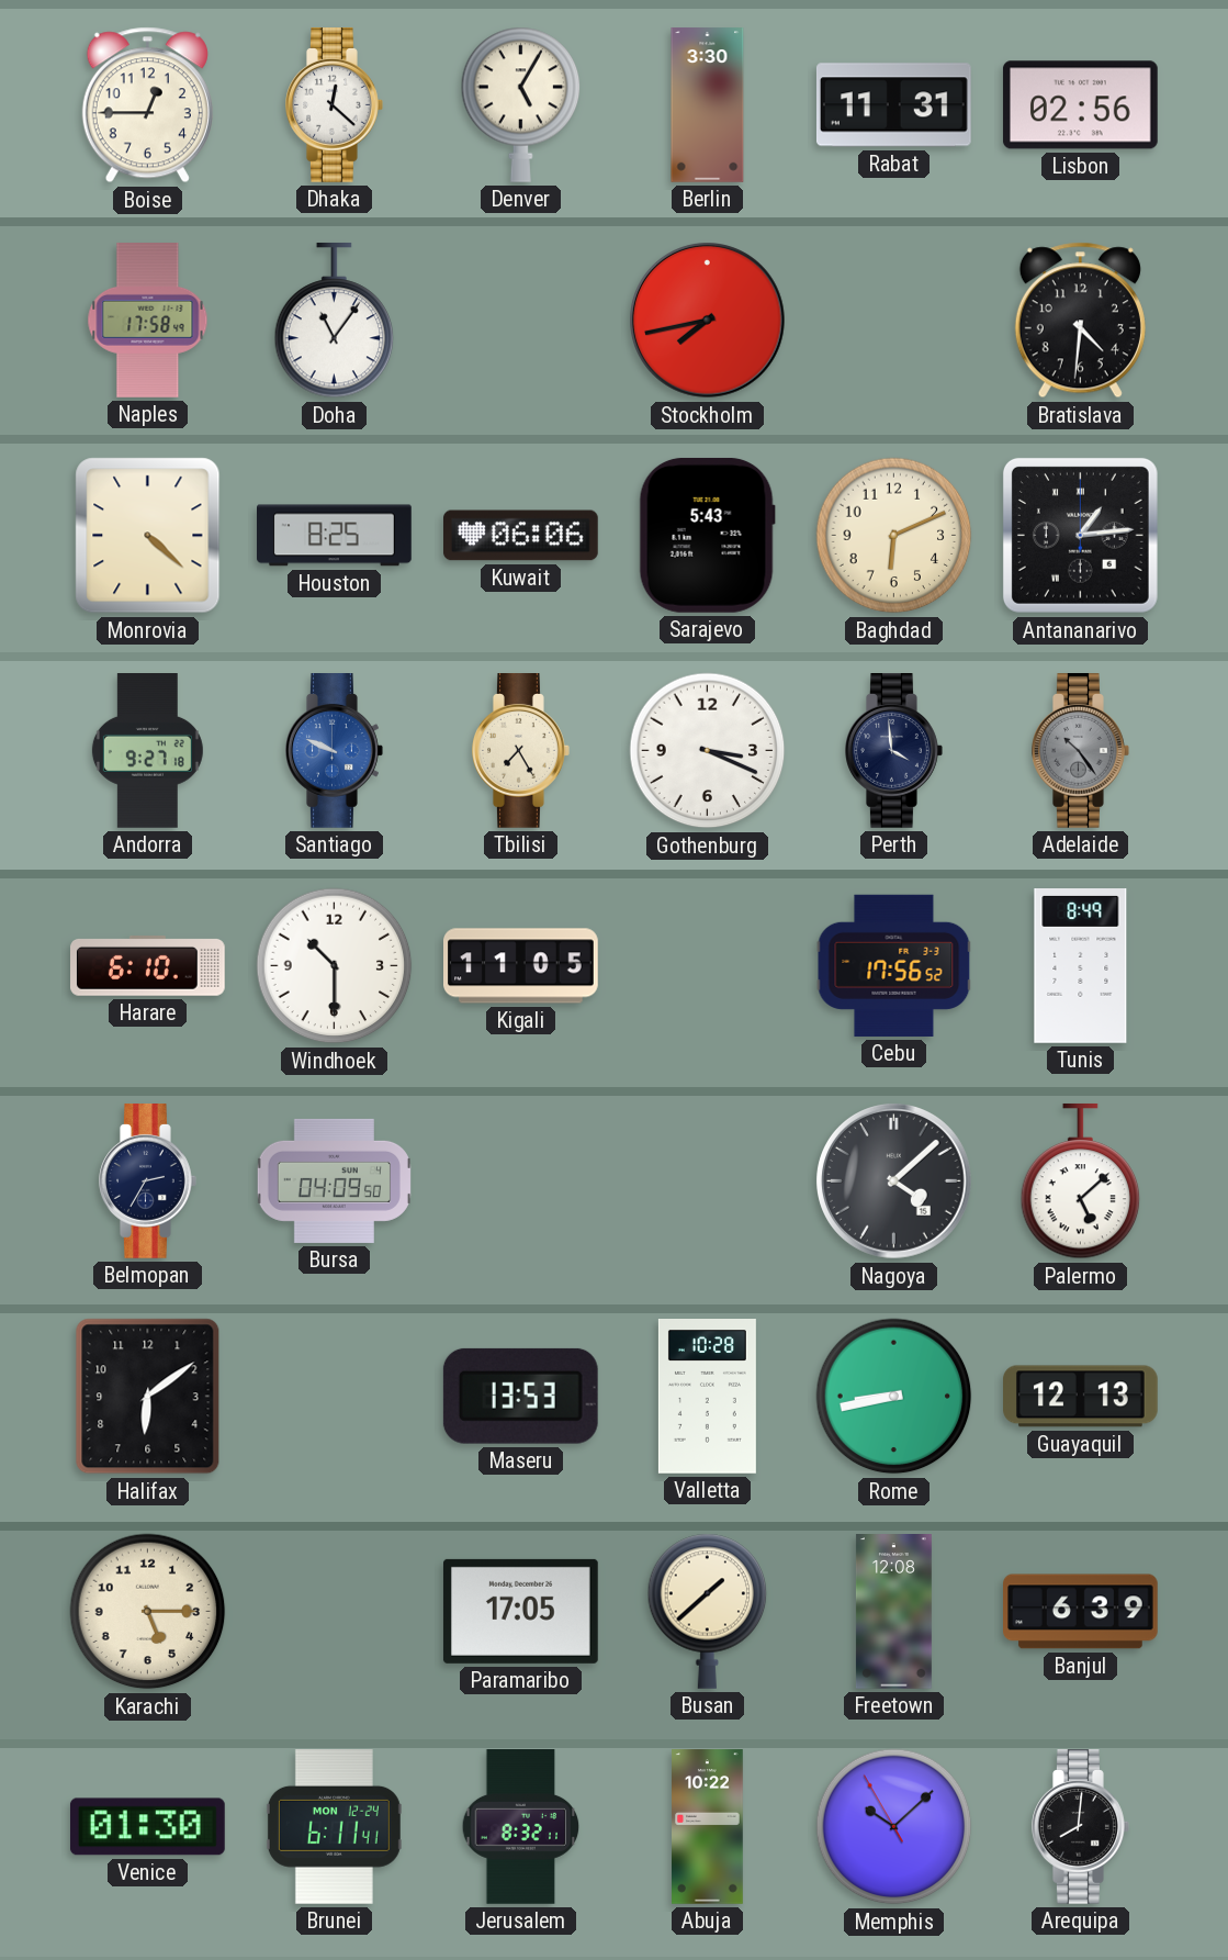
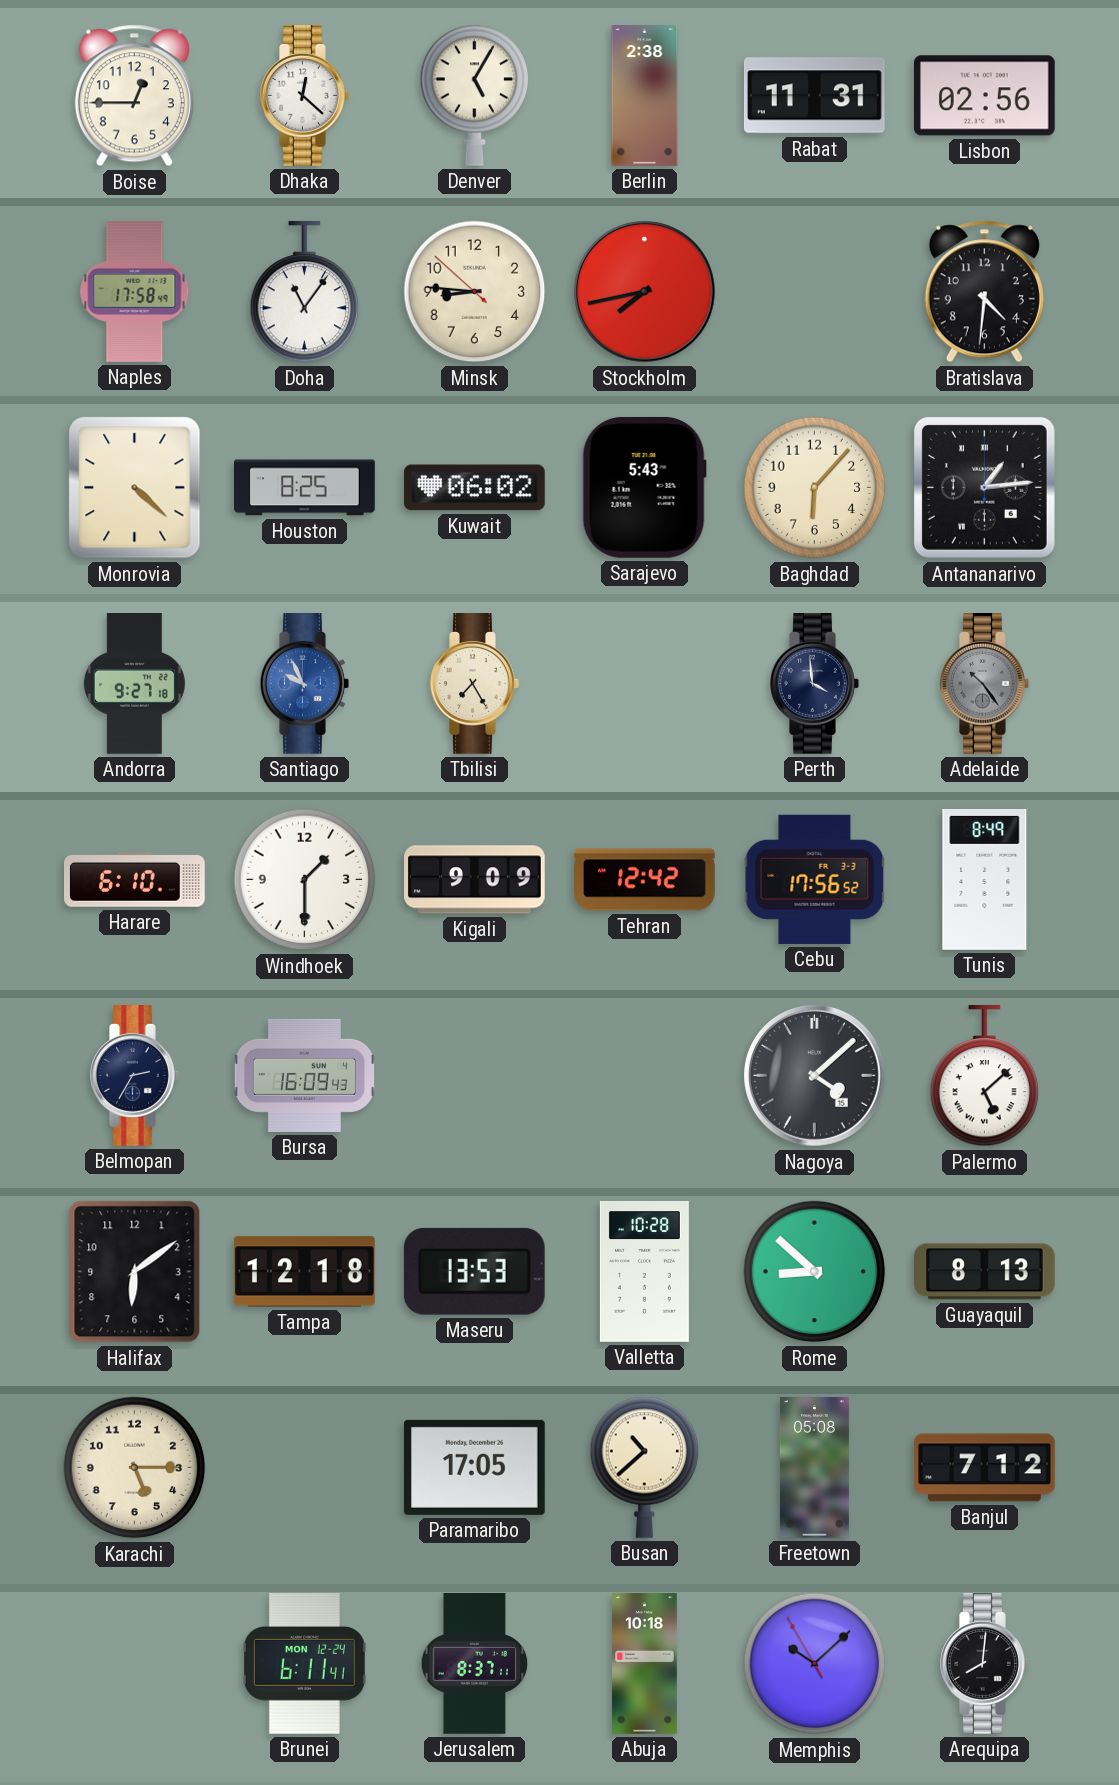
Berlin: 3:30 -> 2:38
Minsk: none -> 8:45
Kuwait: 06:06 -> 06:02
Baghdad: 6:11 -> 6:07
Santiago: 9:49 -> 9:56
Gothenburg: 3:19 -> none
Windhoek: 10:30 -> 1:30
Kigali: 11:05 -> 9:09
Tehran: none -> 12:42
Bursa: 04:09 -> 16:09
Tampa: none -> 12:18
Rome: 8:43 -> 8:52
Guayaquil: 12:13 -> 8:13
Busan: 1:38 -> 10:38
Freetown: 12:08 -> 05:08
Banjul: 6:39 -> 7:12
Venice: 01:30 -> none
Jerusalem: 8:32 -> 8:37
Abuja: 10:22 -> 10:18
